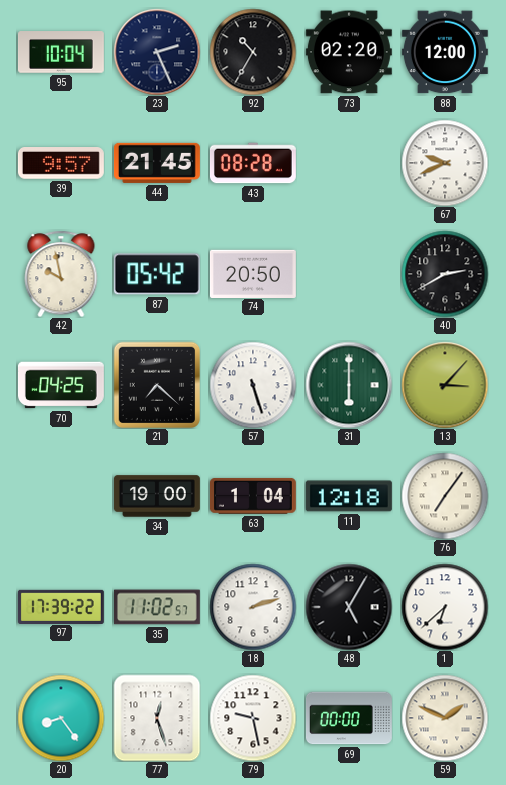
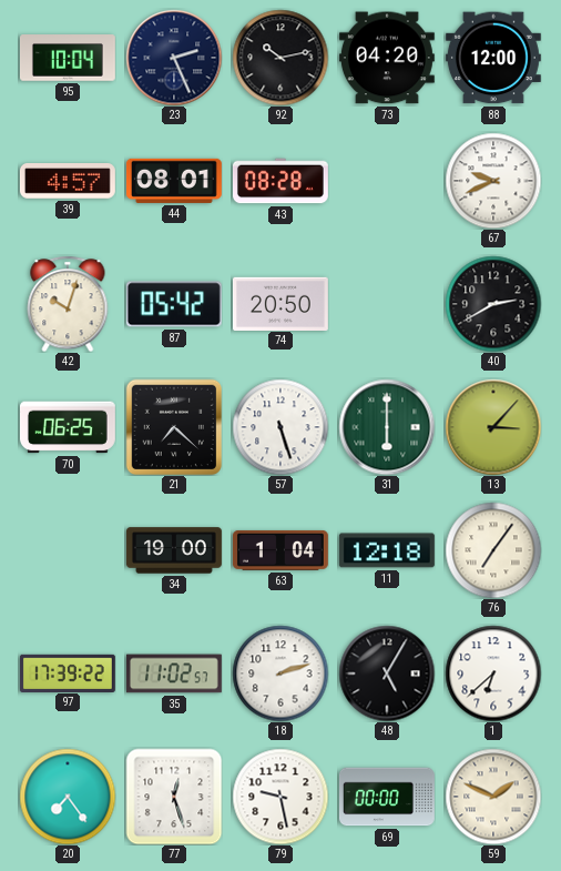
92: 10:35 -> 10:13
73: 02:20 -> 04:20
39: 9:57 -> 4:57
44: 21:45 -> 08:01
42: 9:58 -> 10:03
70: 04:25 -> 06:25
20: 8:24 -> 7:24
